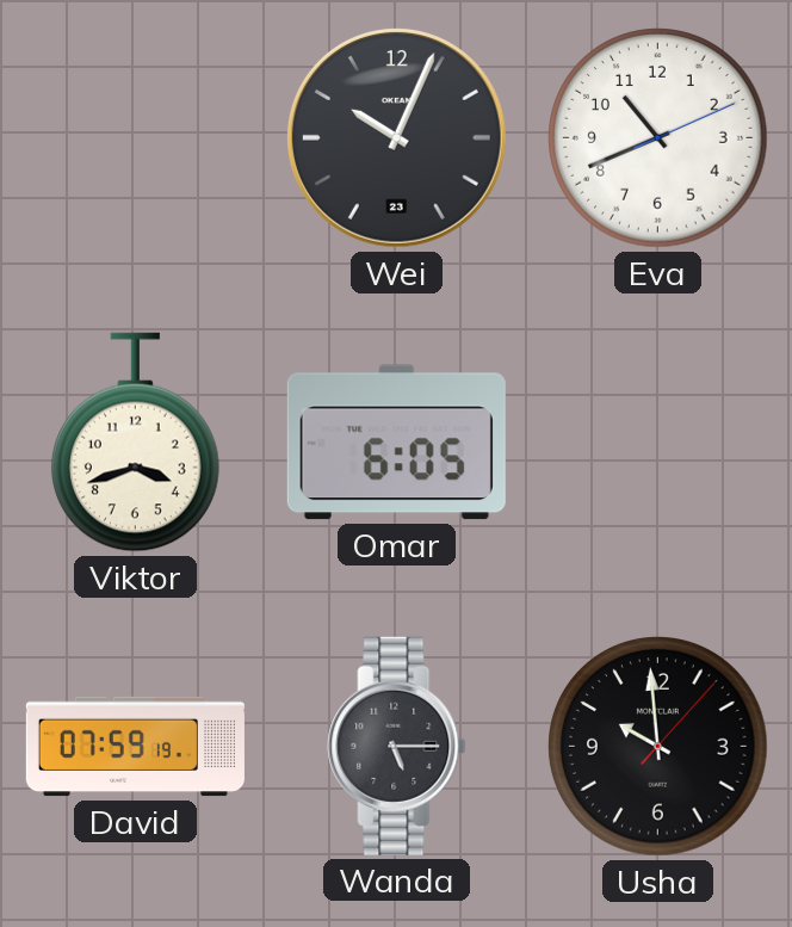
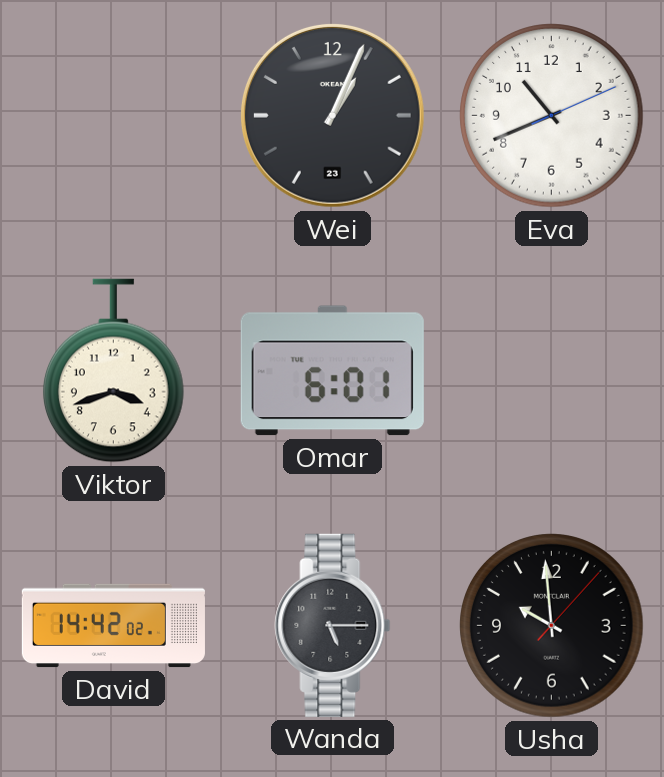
Wei: 10:04 -> 1:04
Omar: 6:05 -> 6:01
David: 07:59 -> 14:42
